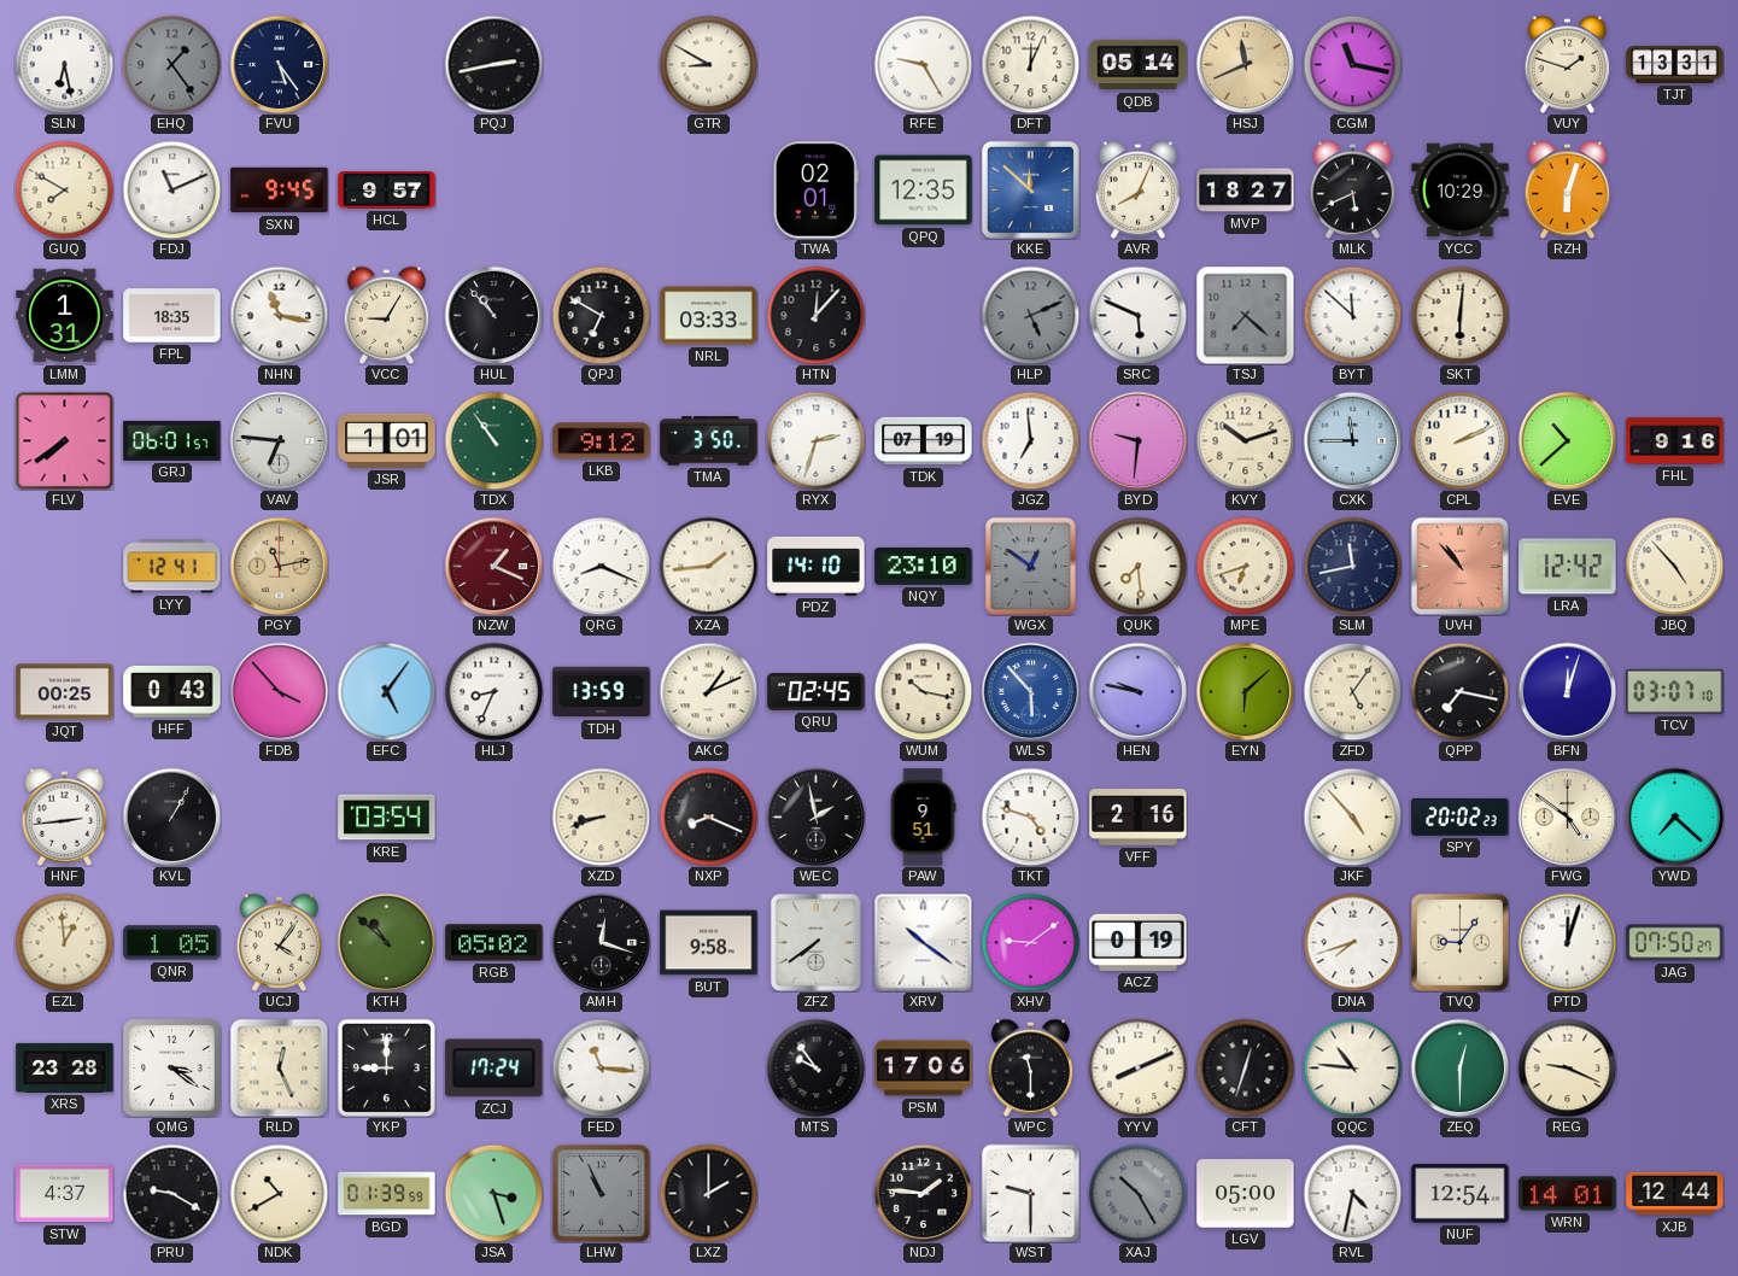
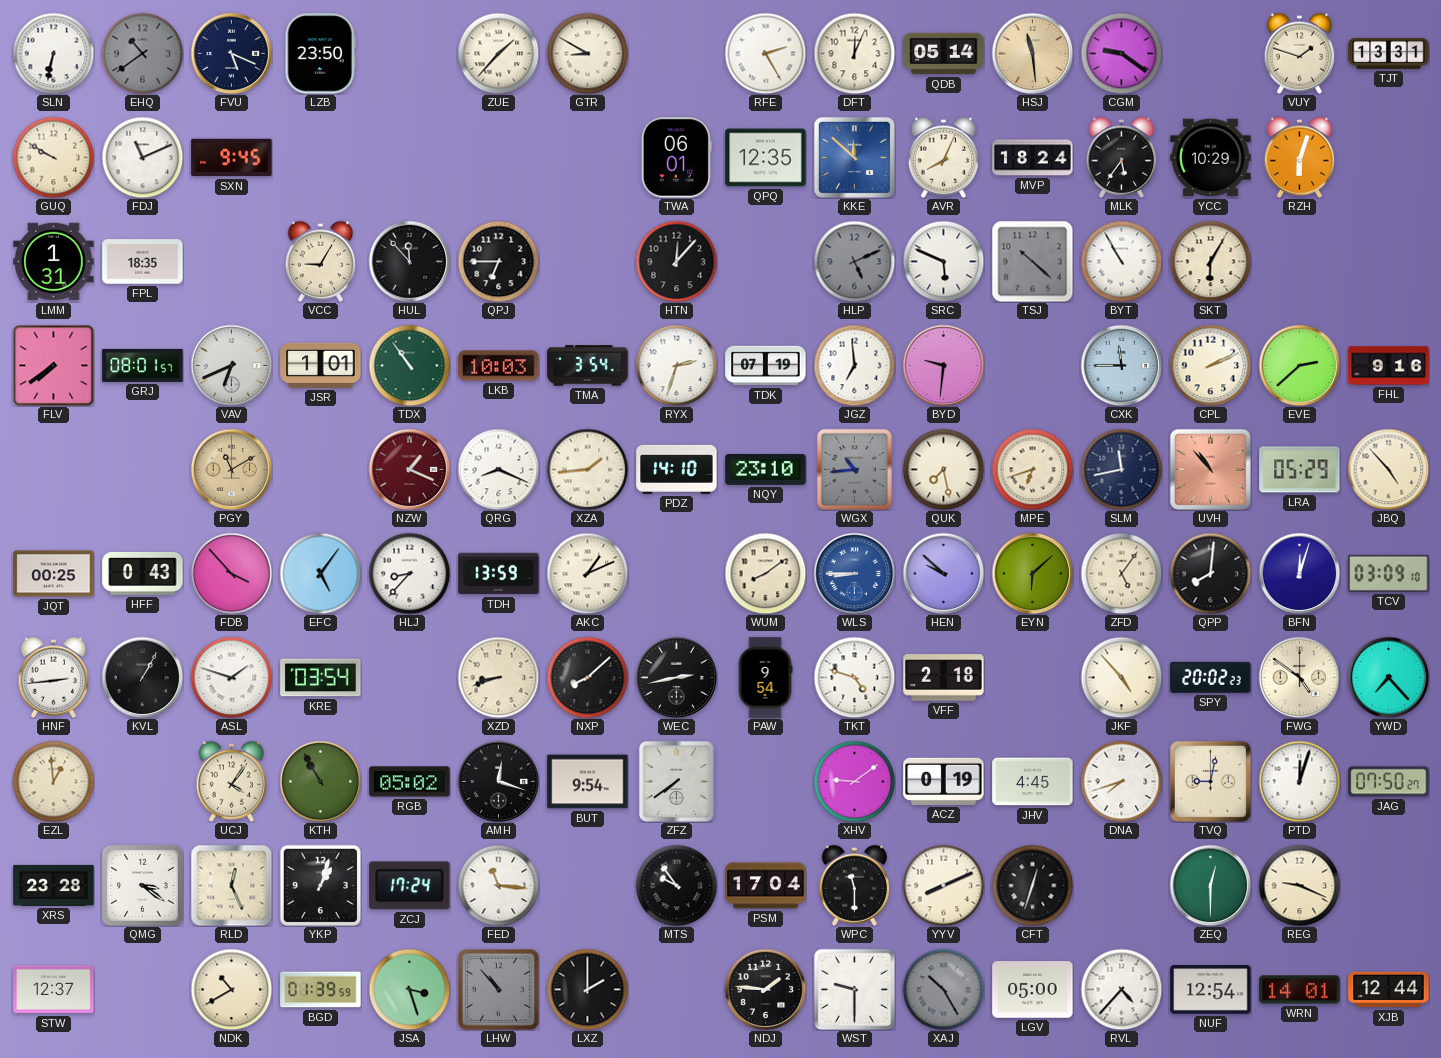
SLN: 6:28 -> 6:32
EHQ: 1:24 -> 10:39
FVU: 5:24 -> 5:19
LZB: none -> 23:50
PQJ: 2:43 -> none
ZUE: none -> 1:37
RFE: 9:25 -> 2:25
HSJ: 11:41 -> 11:29
CGM: 11:17 -> 9:21
GUQ: 7:50 -> 9:50
HCL: 9:57 -> none
TWA: 02:01 -> 06:01
MVP: 18:27 -> 18:24
MLK: 5:41 -> 5:36
NHN: 11:17 -> none
HUL: 10:53 -> 11:53
QPJ: 6:50 -> 6:45
NRL: 03:33 -> none
TSJ: 7:22 -> 10:22
BYT: 11:52 -> 10:55
SKT: 6:01 -> 6:05
GRJ: 06:01 -> 08:01
VAV: 6:46 -> 6:41
LKB: 9:12 -> 10:03
TMA: 3:50 -> 3:54
KVY: 10:12 -> none
EVE: 10:38 -> 2:38
LYY: 12:41 -> none
PGY: 11:13 -> 11:10
WGX: 12:51 -> 10:44
QUK: 7:29 -> 7:28
LRA: 12:42 -> 05:29
HLJ: 8:34 -> 8:37
QRU: 02:45 -> none
WUM: 10:17 -> 8:09
WLS: 5:53 -> 8:45
HEN: 9:47 -> 9:52
QPP: 7:17 -> 8:01
TCV: 03:07 -> 03:09
ASL: none -> 1:48
NXP: 8:19 -> 8:08
WEC: 1:58 -> 2:43
PAW: 9:51 -> 9:54
VFF: 2:16 -> 2:18
YWD: 7:22 -> 7:23
QNR: 1:05 -> none
KTH: 10:52 -> 10:55
BUT: 9:58 -> 9:54
XRV: 10:21 -> none
JHV: none -> 4:45
TVQ: 9:06 -> 9:02
YKP: 9:00 -> 1:03
PSM: 17:06 -> 17:04
QQC: 10:46 -> none
STW: 4:37 -> 12:37
PRU: 9:20 -> none
LHW: 10:56 -> 10:53
RVL: 4:32 -> 4:37
